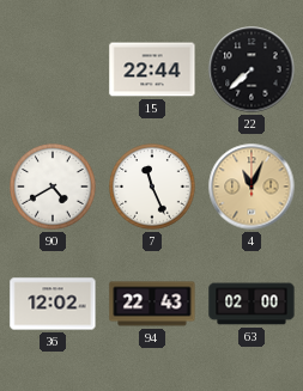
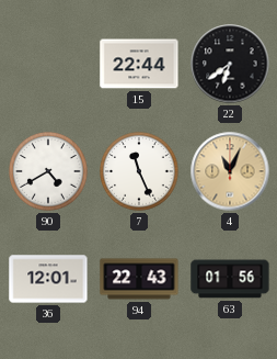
22: 7:38 -> 6:39
36: 12:02 -> 12:01
63: 02:00 -> 01:56
